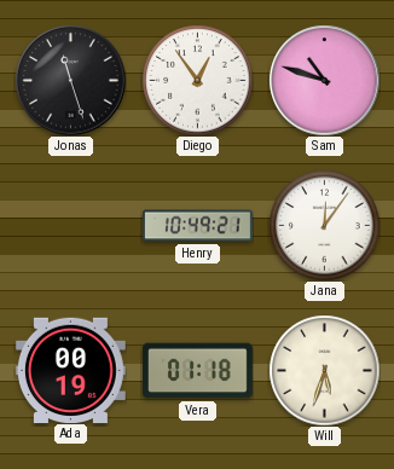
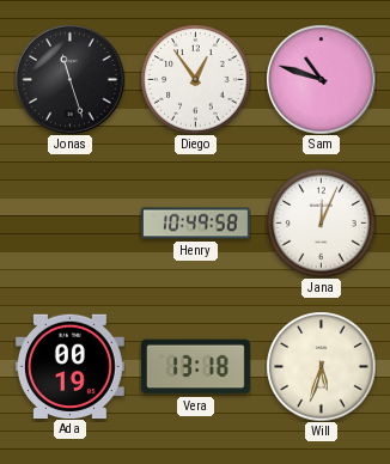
Henry: 10:49:21 -> 10:49:58
Jana: 12:06 -> 12:04
Vera: 01:18 -> 13:18
